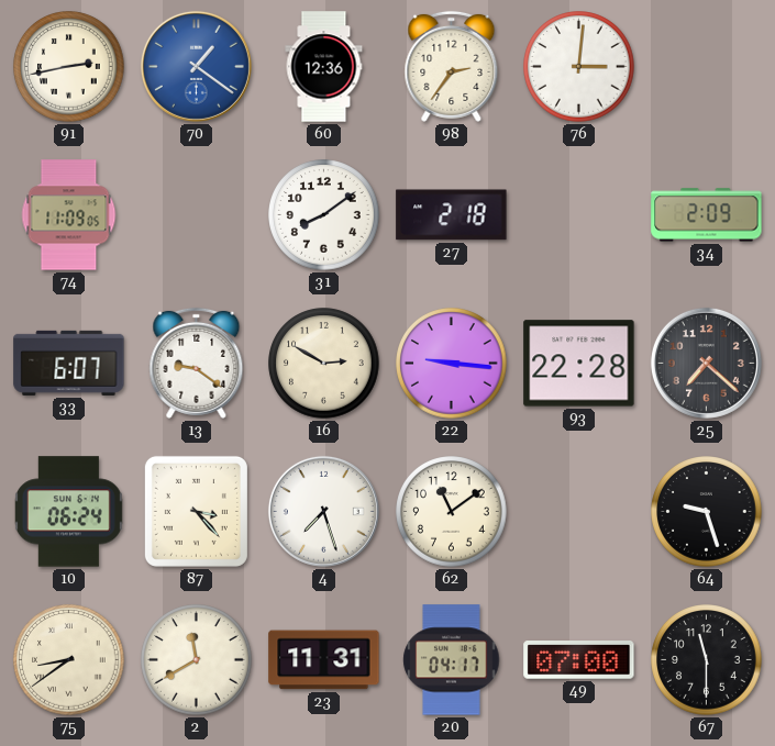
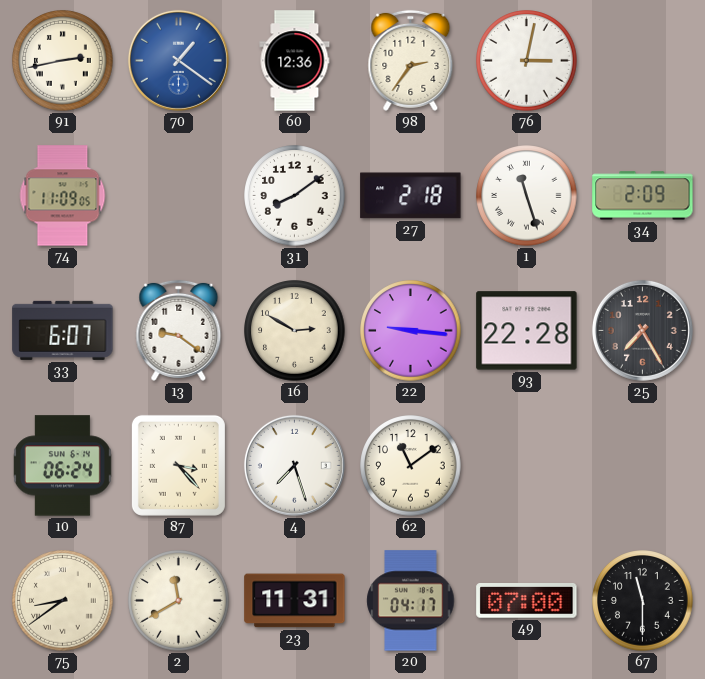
76: 3:01 -> 3:02
1: none -> 11:27
25: 7:22 -> 7:25
64: 9:27 -> none
